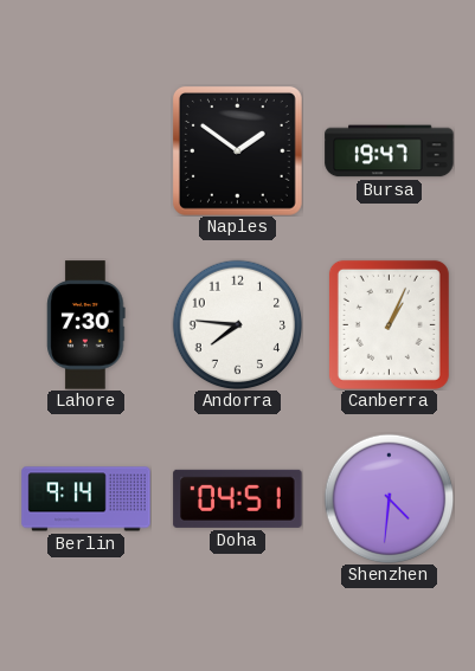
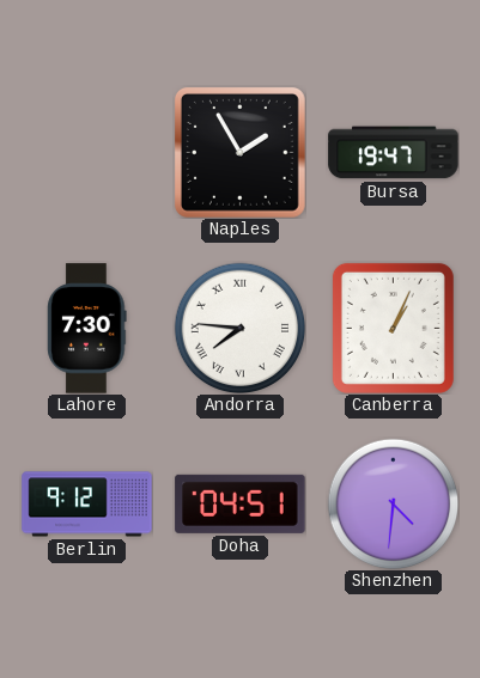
Naples: 1:51 -> 1:55
Andorra numerals: Arabic -> Roman
Berlin: 9:14 -> 9:12
